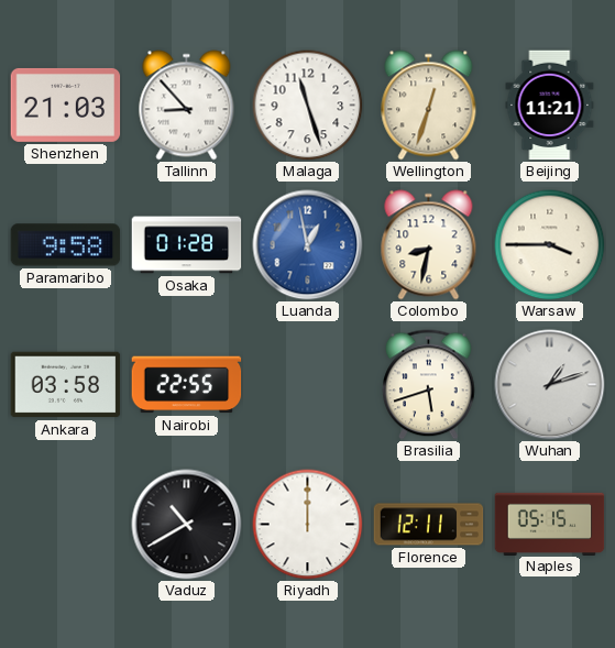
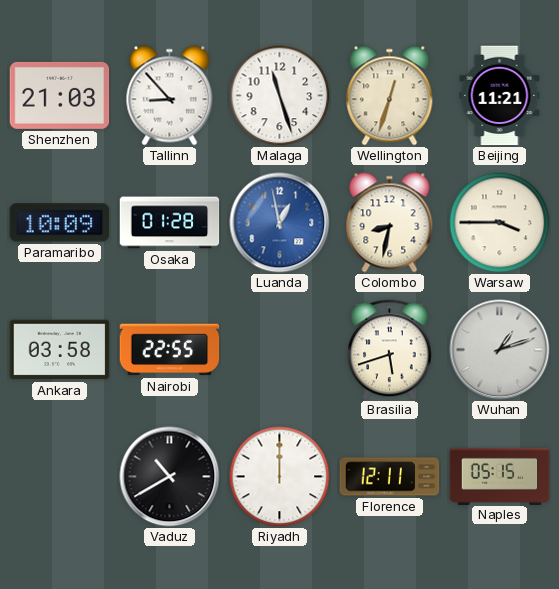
Paramaribo: 9:58 -> 10:09
